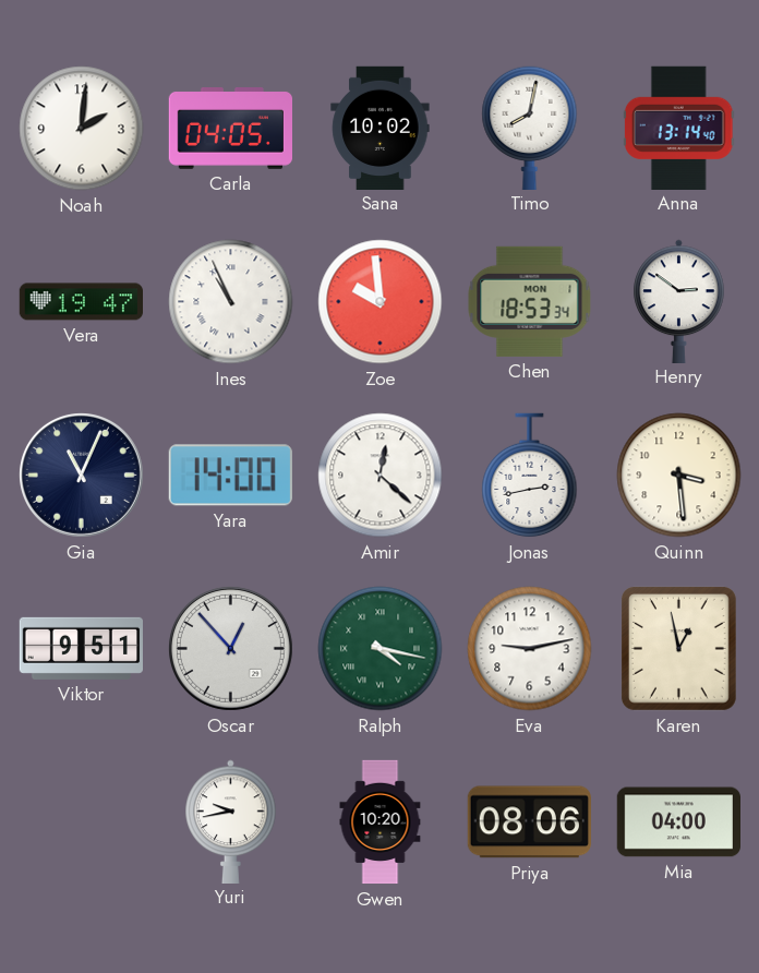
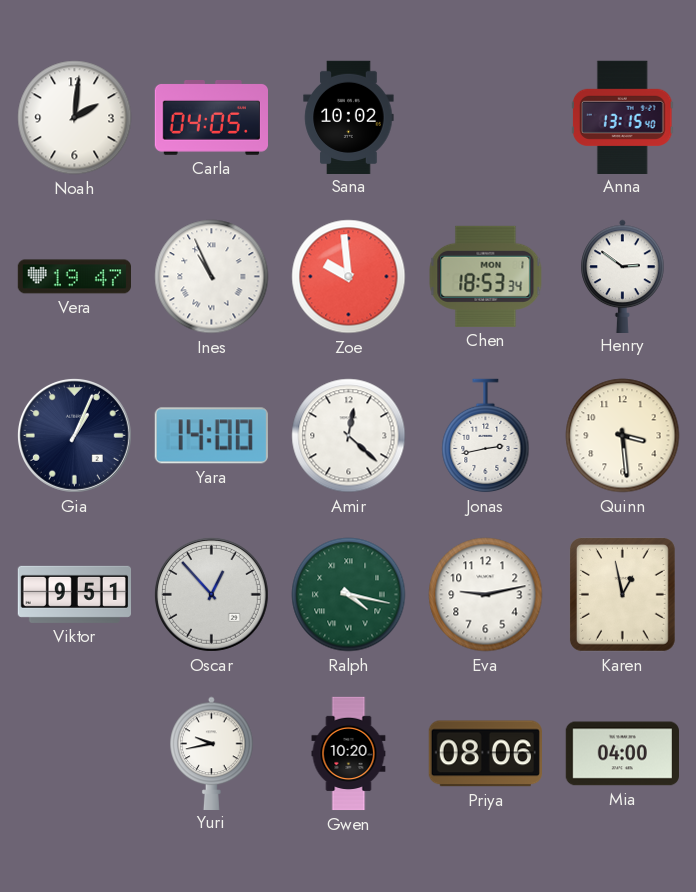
Timo: 8:02 -> none
Anna: 13:14 -> 13:15
Gia: 11:04 -> 1:04
